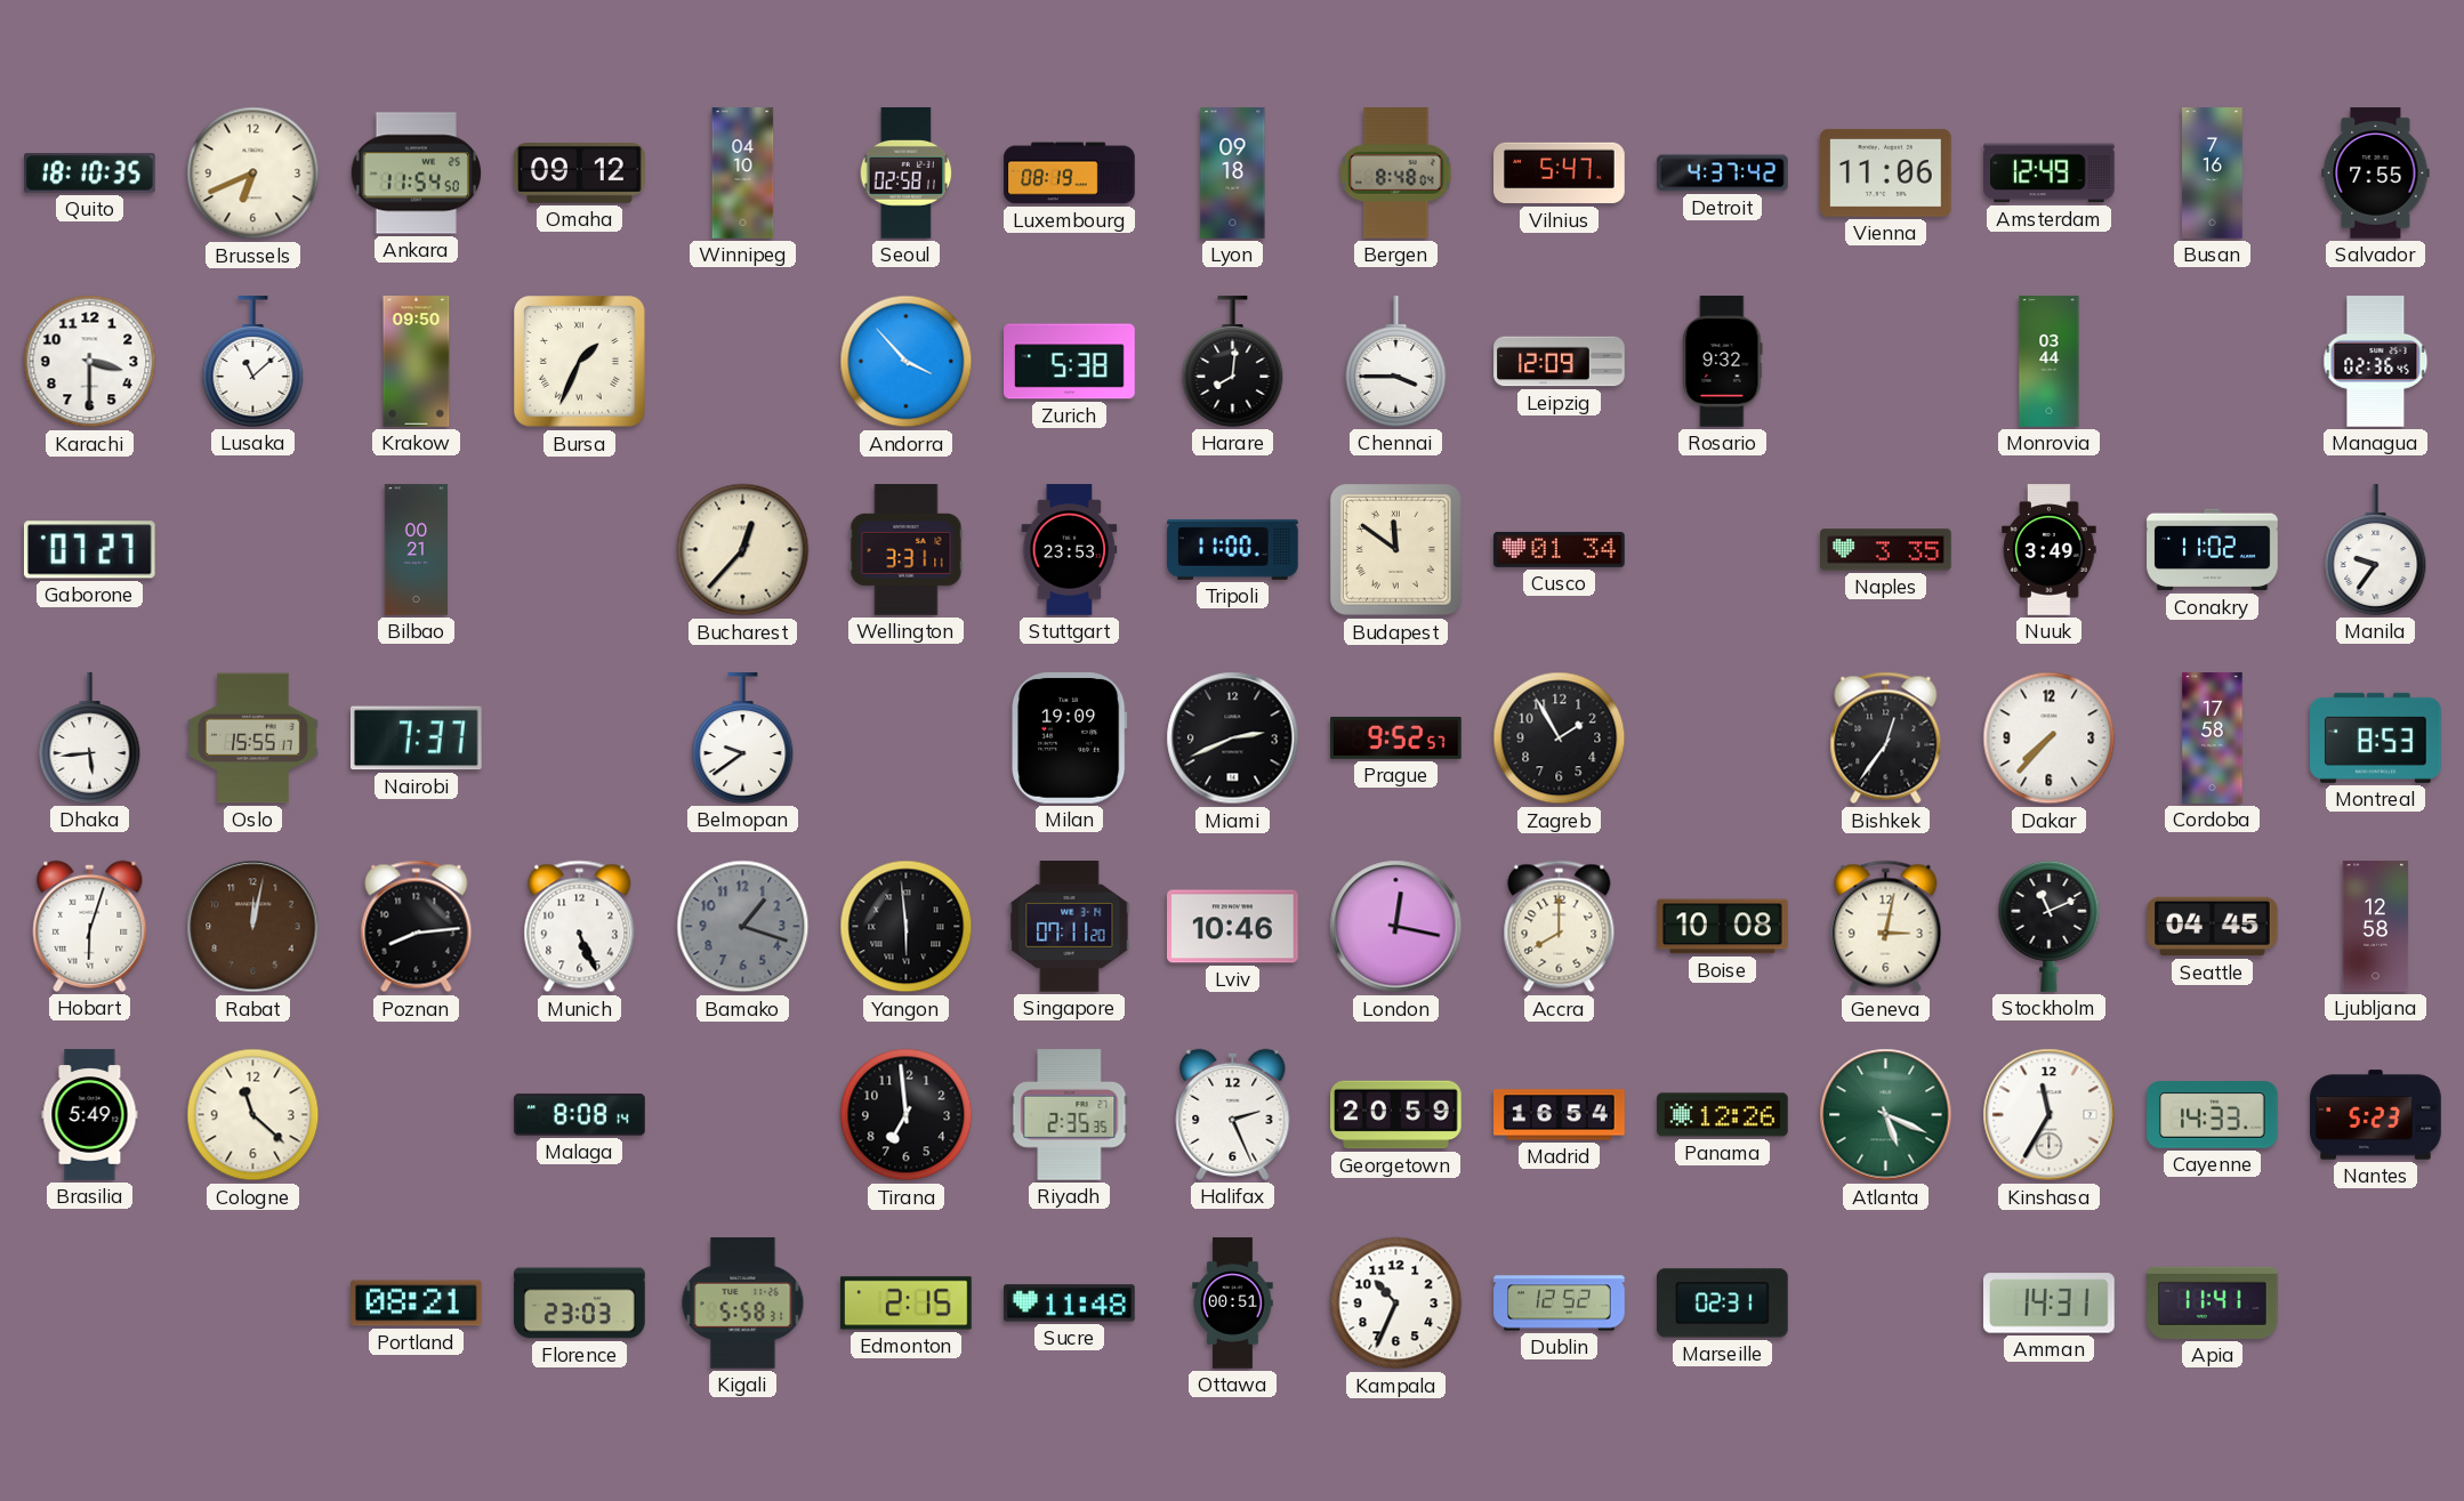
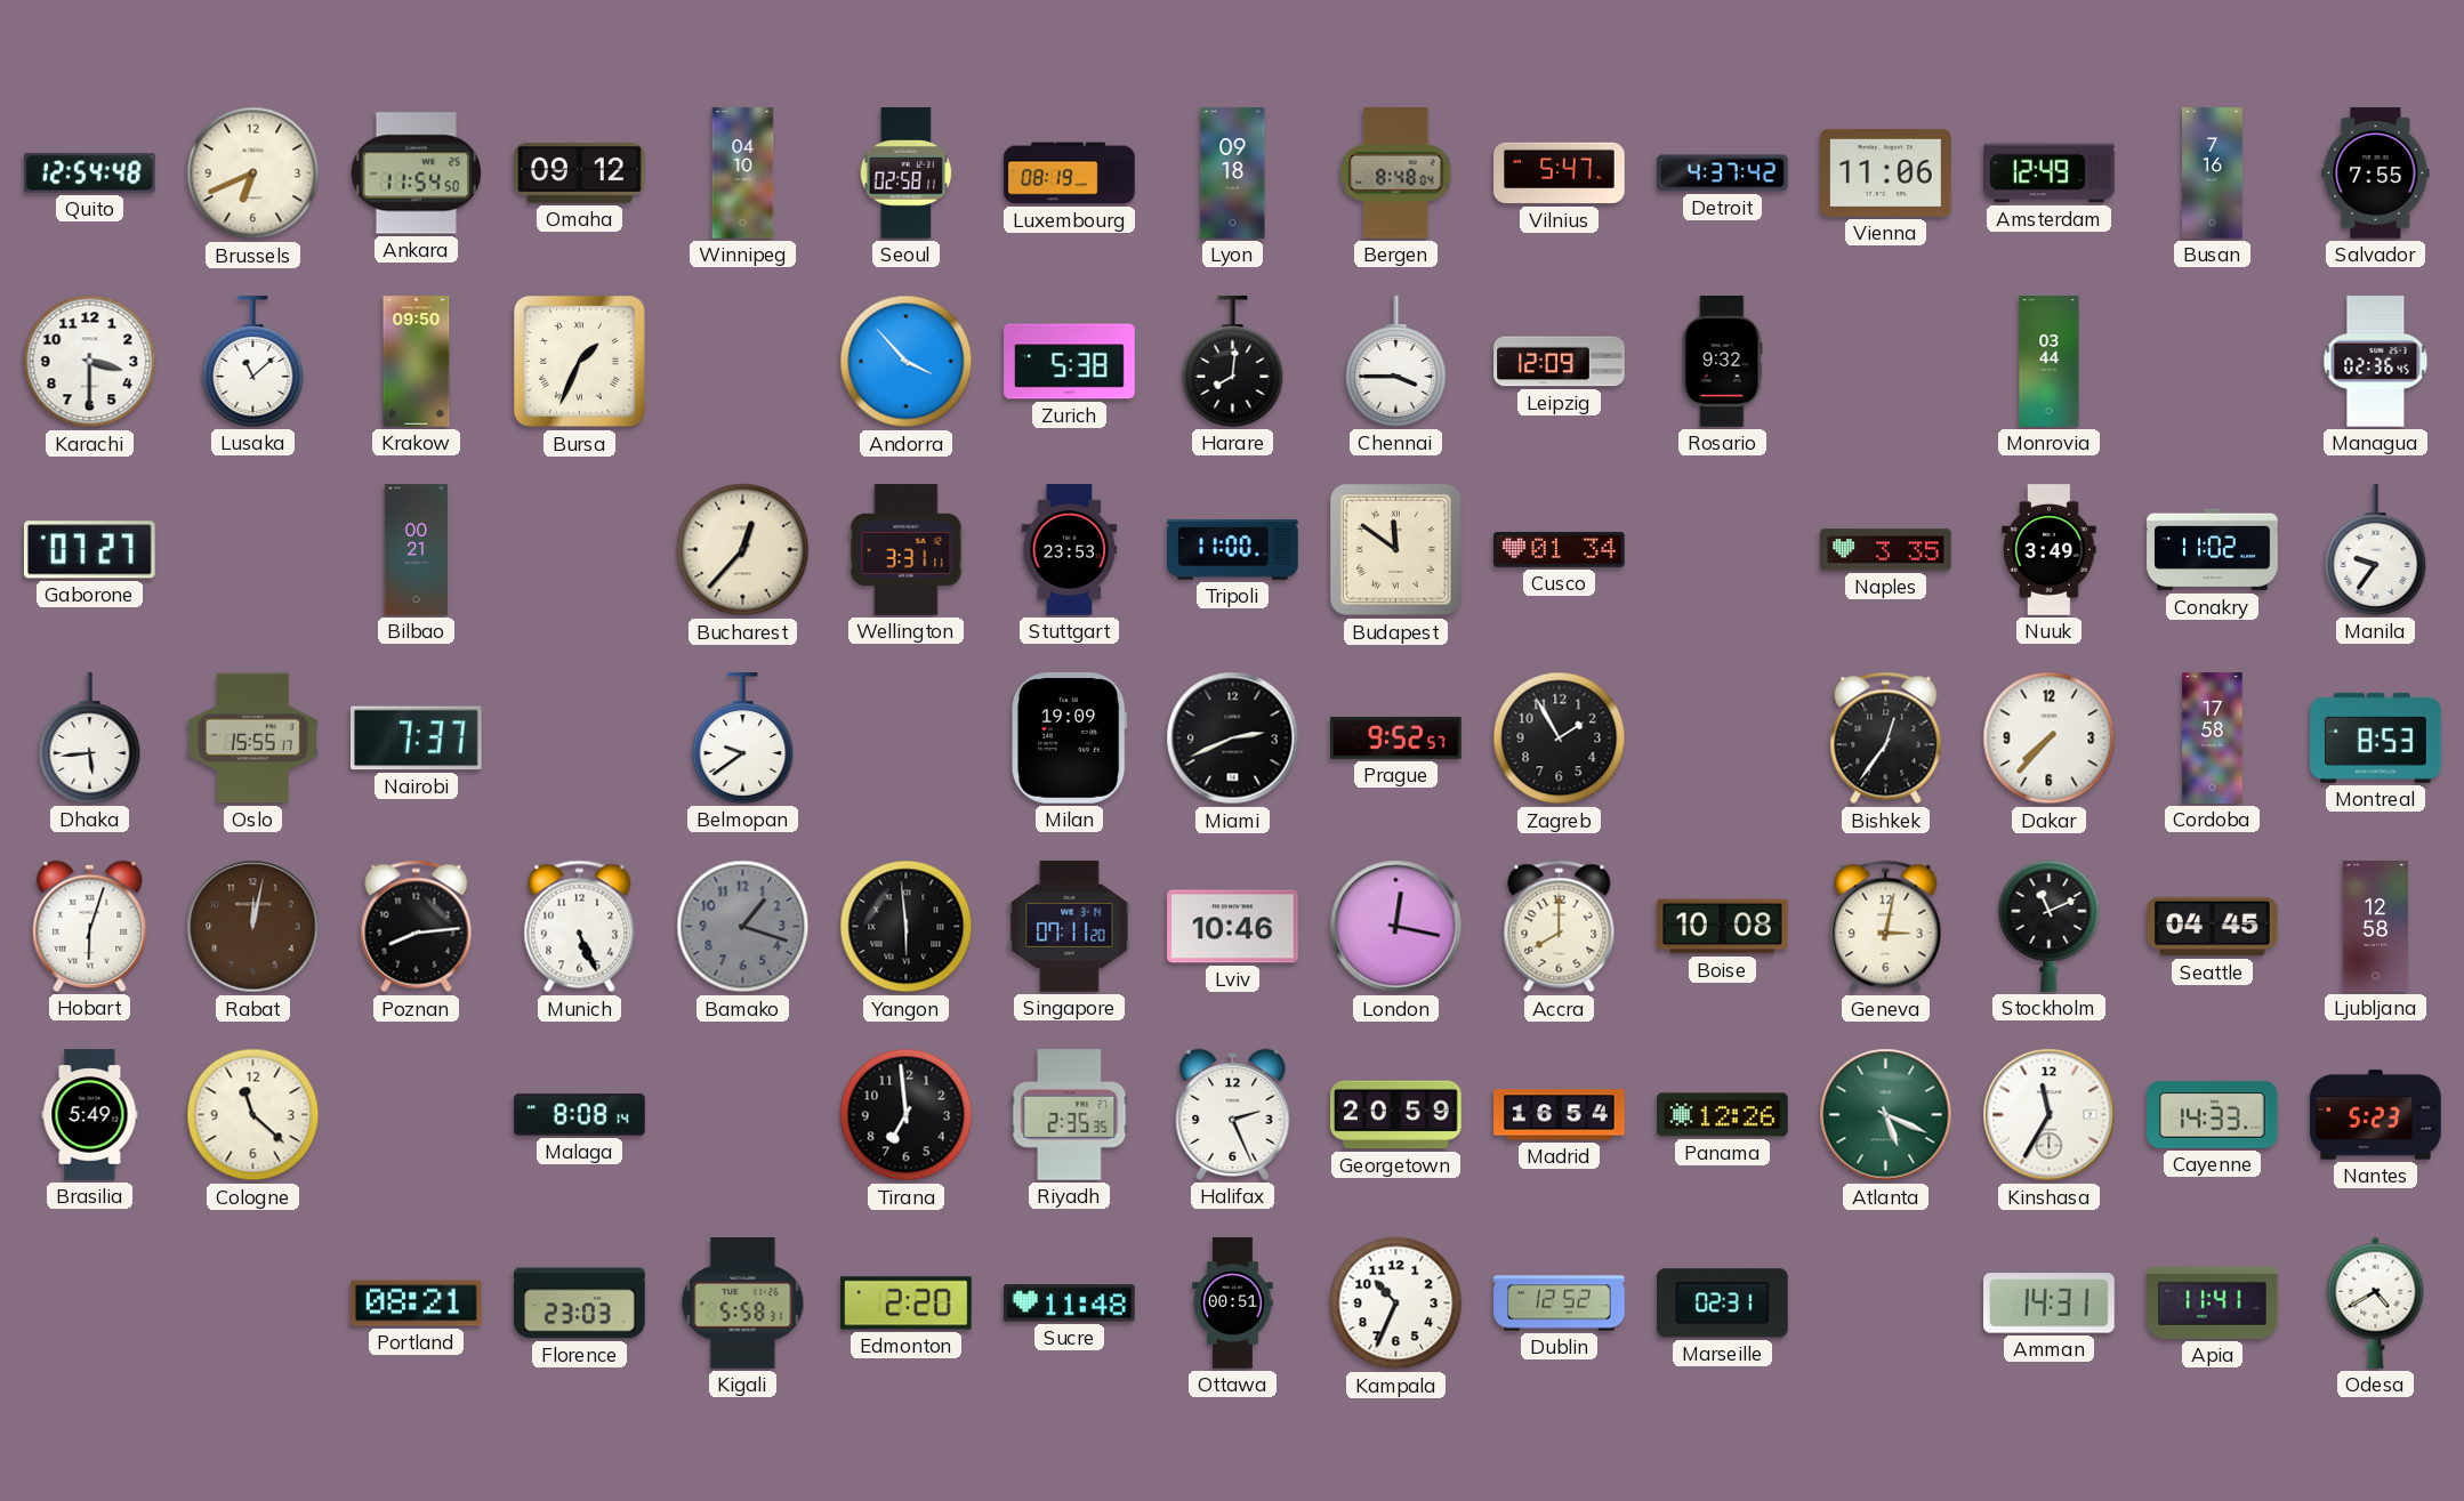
Quito: 18:10 -> 12:54
Edmonton: 2:15 -> 2:20
Odesa: none -> 4:40
